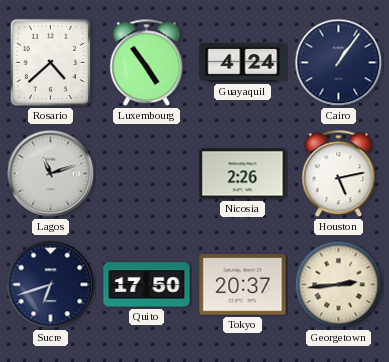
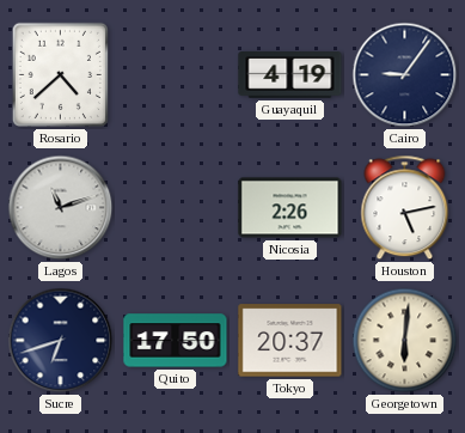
Luxembourg: 4:54 -> none
Guayaquil: 4:24 -> 4:19
Cairo: 1:06 -> 9:06
Georgetown: 2:44 -> 6:01
